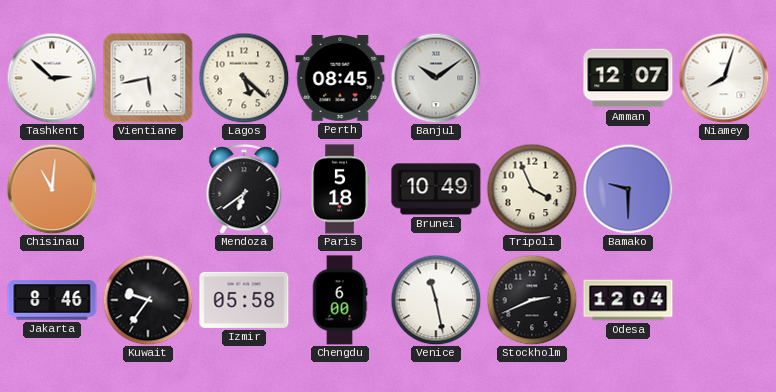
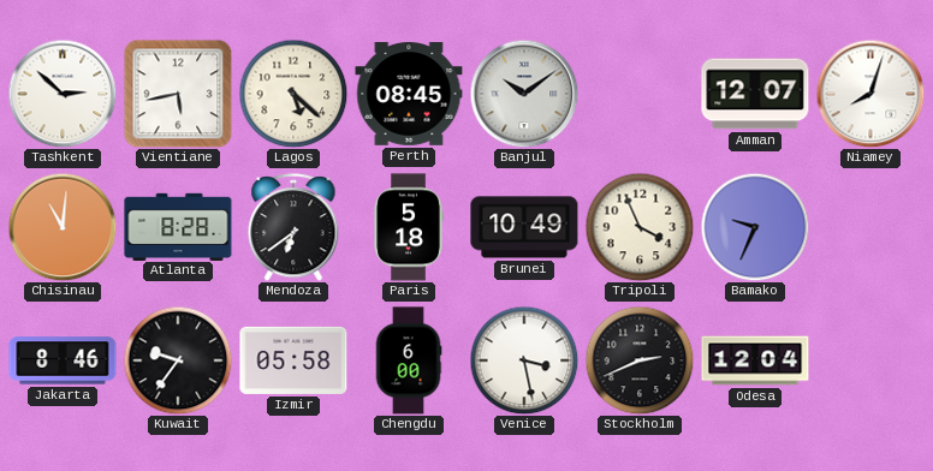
Atlanta: none -> 8:28
Bamako: 9:30 -> 9:34
Venice: 11:28 -> 3:28
